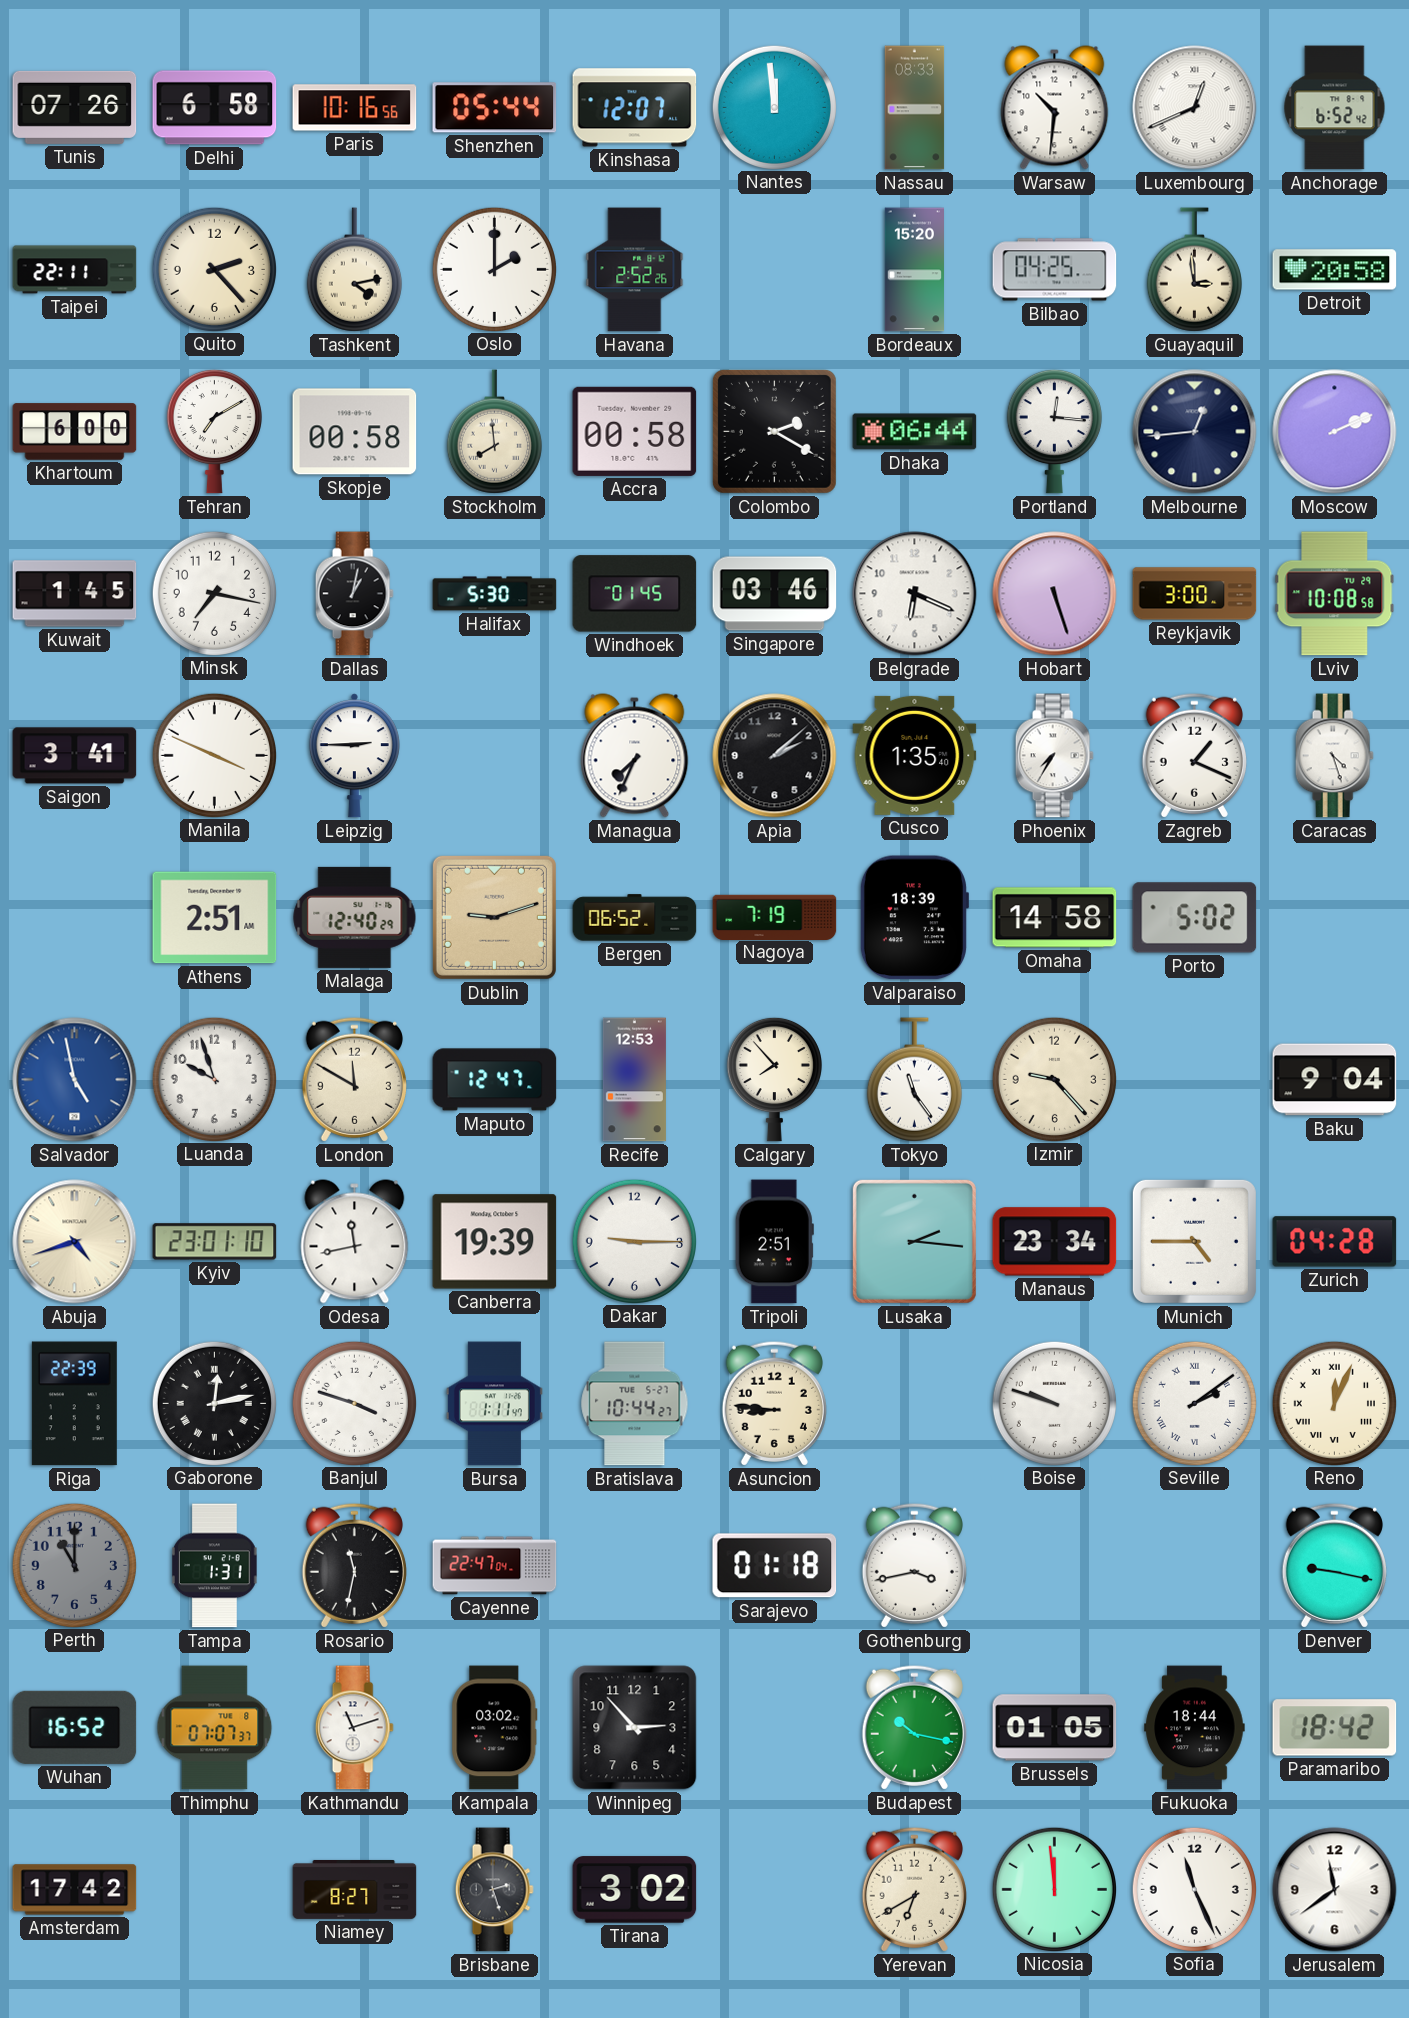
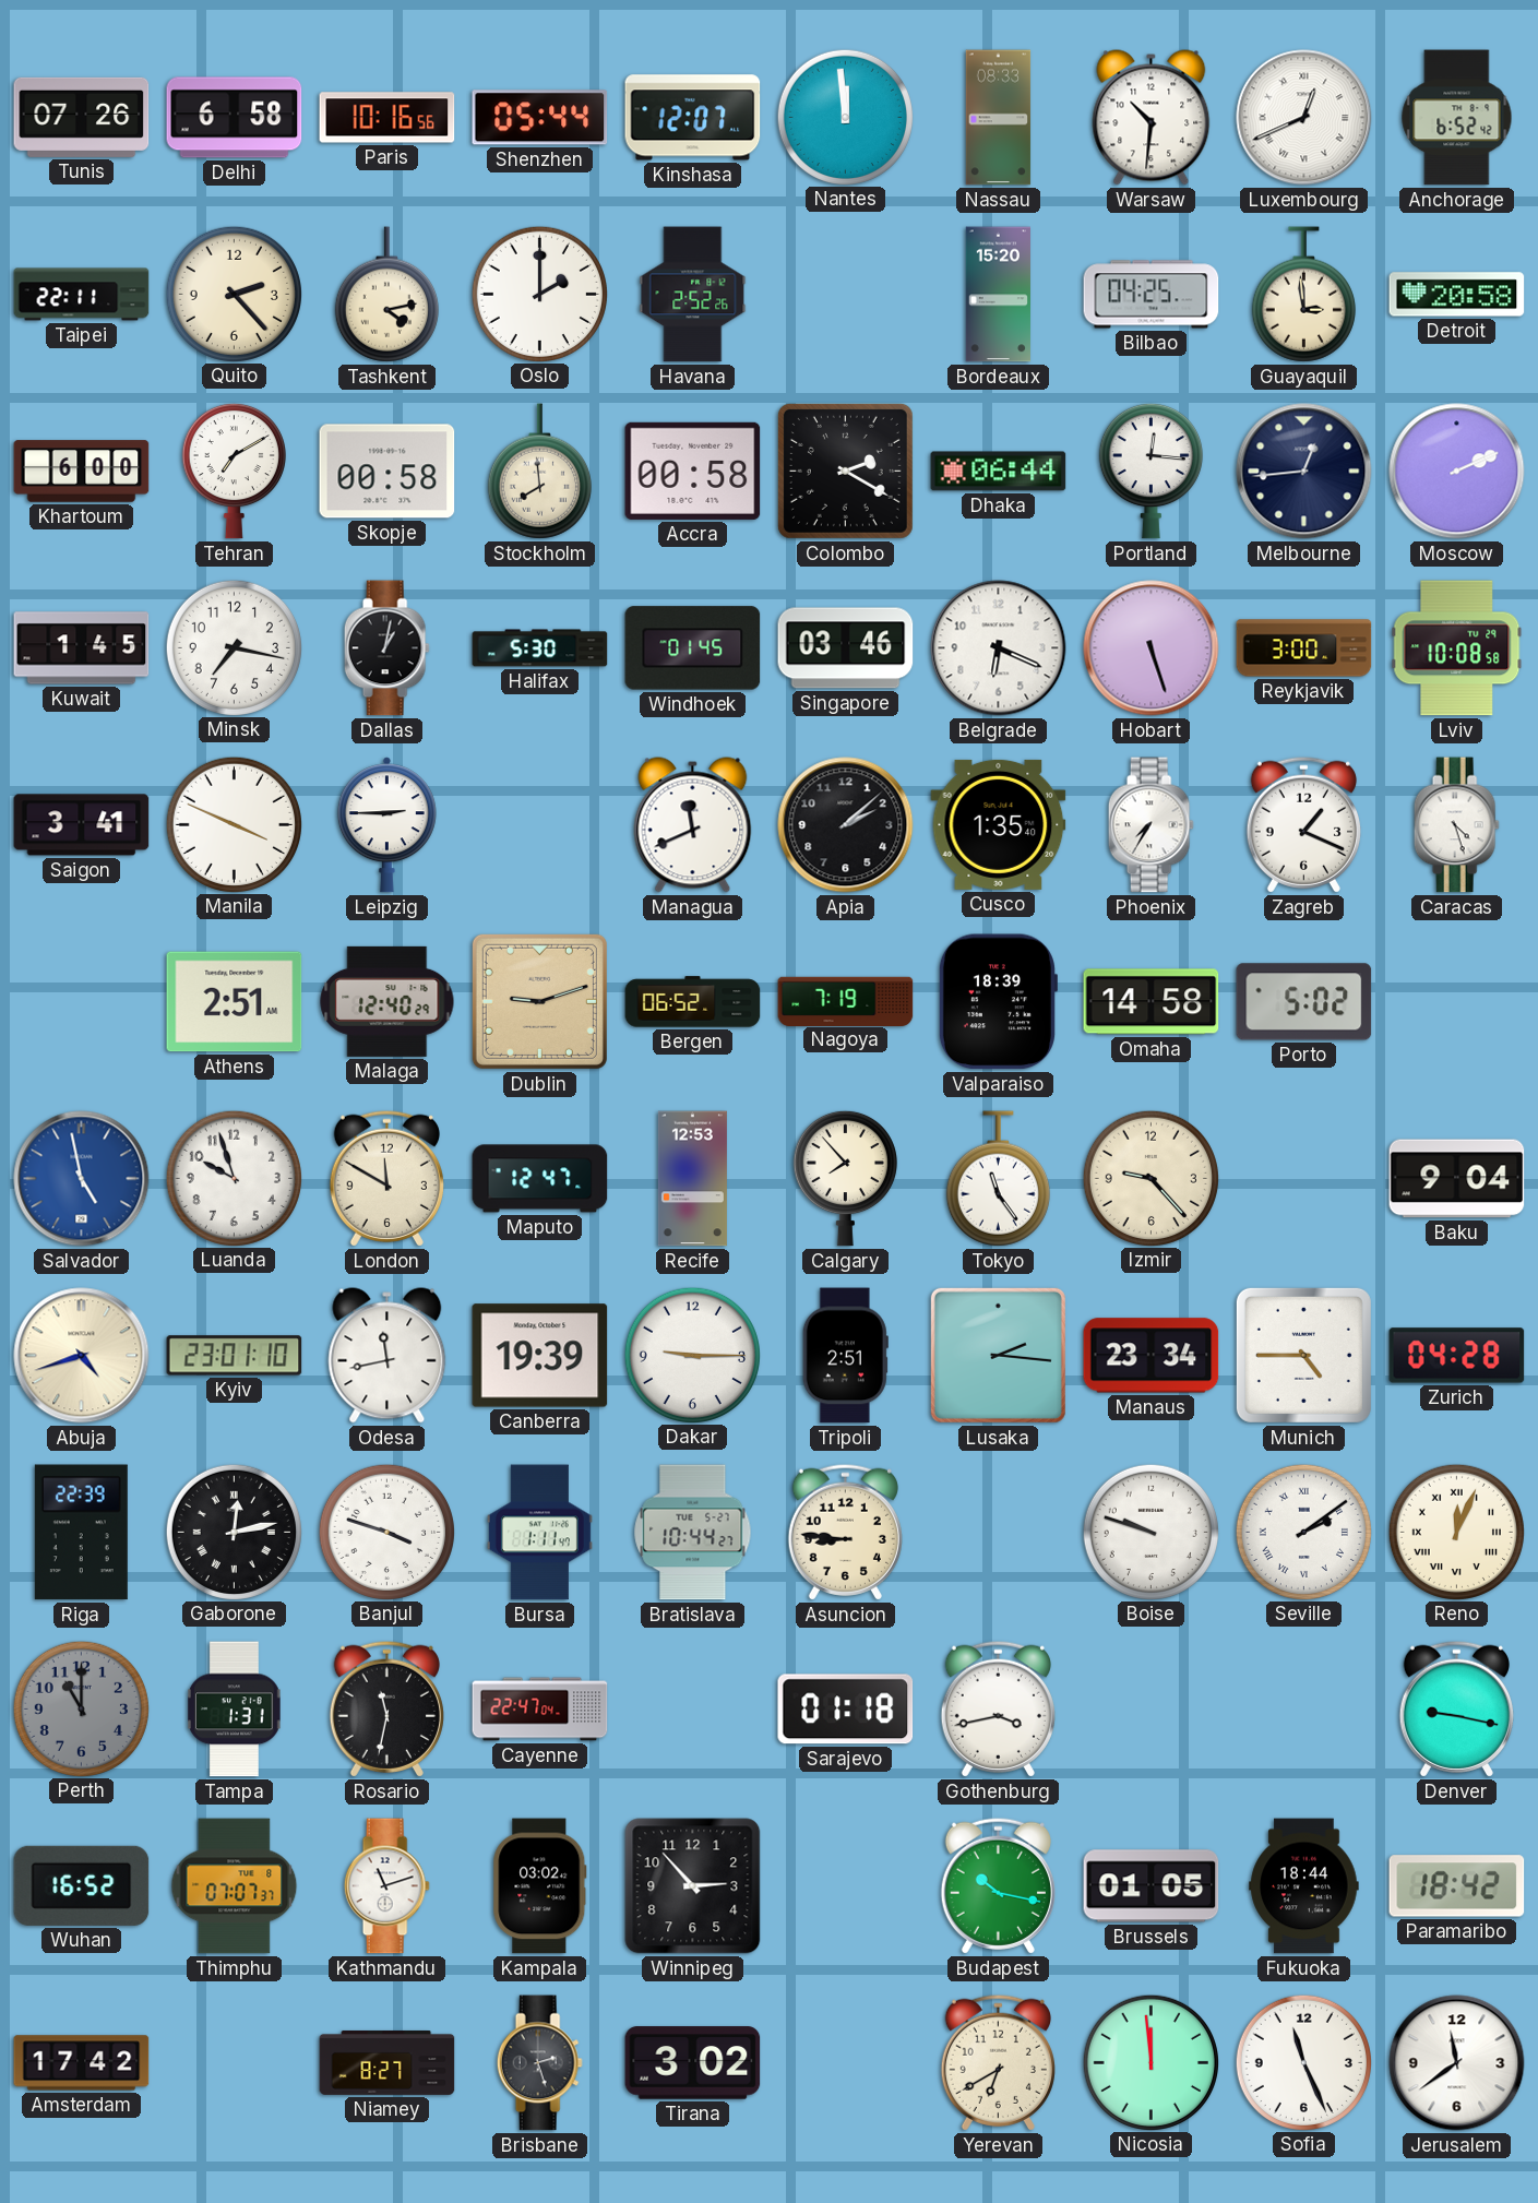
Managua: 7:34 -> 11:41
